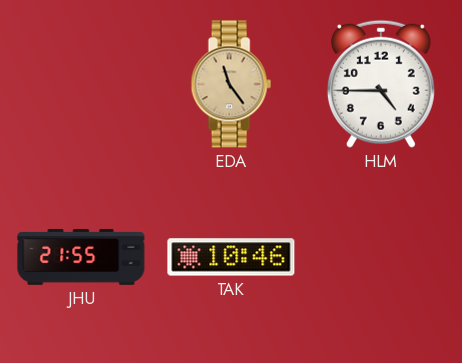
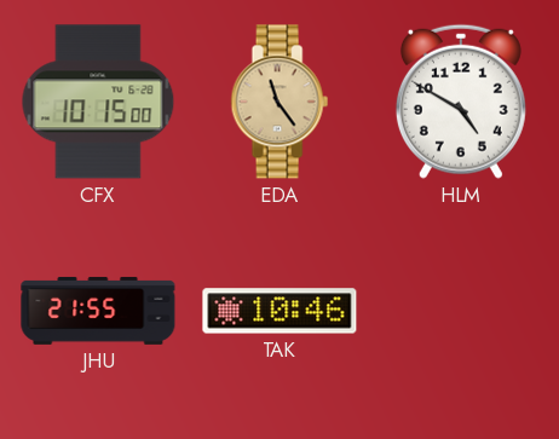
CFX: none -> 10:15
HLM: 4:45 -> 4:50
